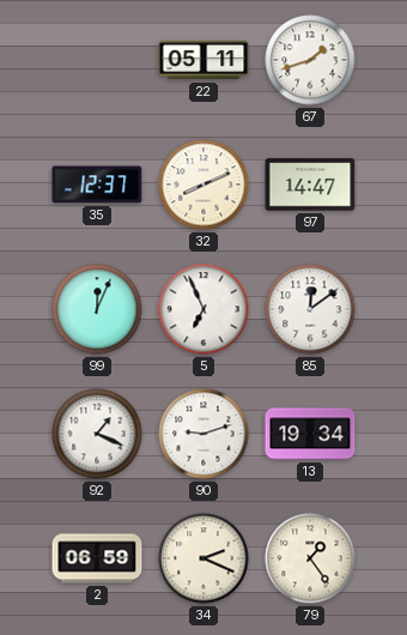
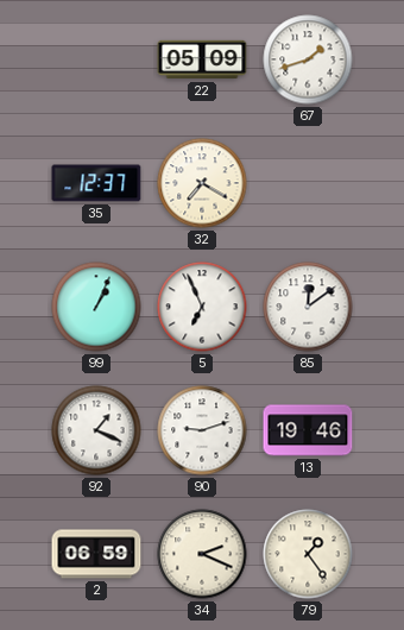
22: 05:11 -> 05:09
32: 8:11 -> 7:20
97: 14:47 -> none
99: 12:04 -> 1:04
13: 19:34 -> 19:46
